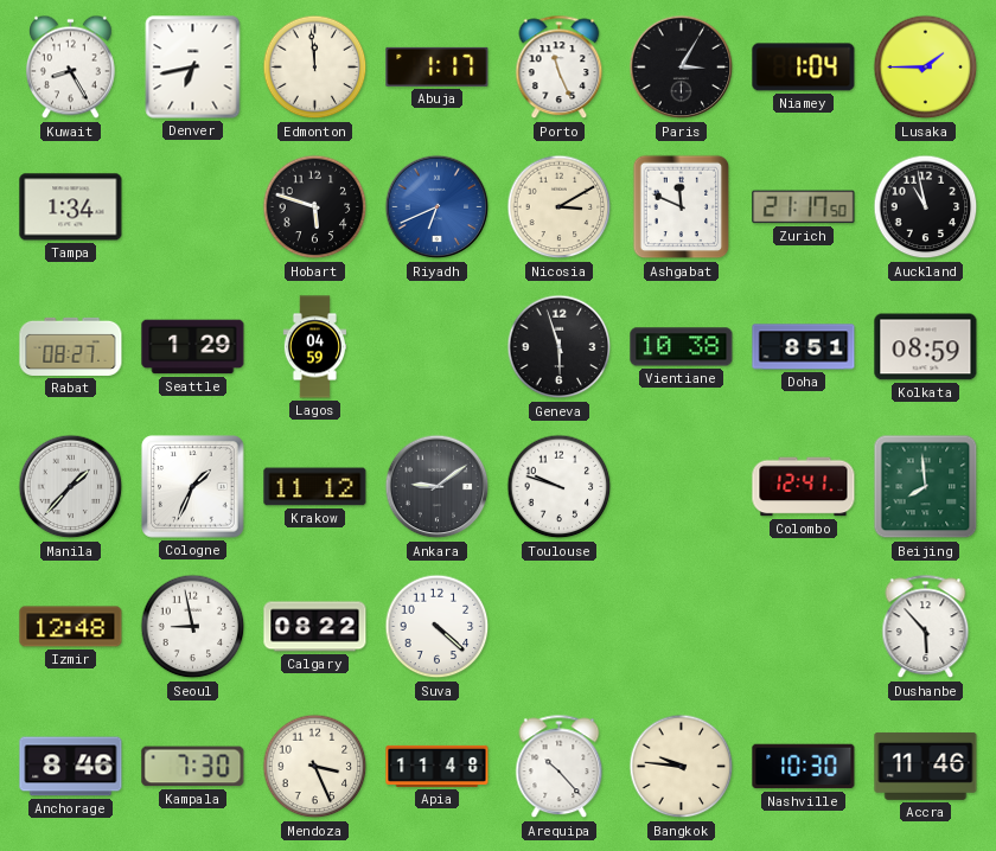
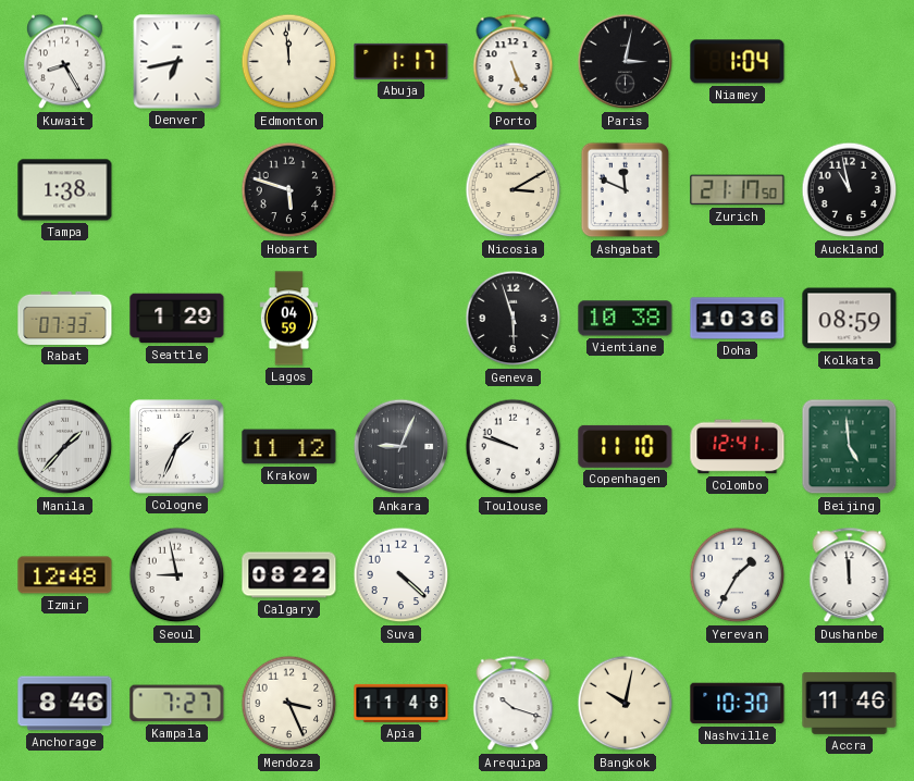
Porto: 11:26 -> 5:26
Paris: 3:05 -> 3:02
Lusaka: 1:45 -> none
Tampa: 1:34 -> 1:38
Riyadh: 6:41 -> none
Rabat: 08:27 -> 07:33
Doha: 8:51 -> 10:36
Ankara: 9:09 -> 9:04
Copenhagen: none -> 11:10
Beijing: 7:59 -> 4:59
Yerevan: none -> 1:35
Dushanbe: 5:53 -> 11:59
Kampala: 7:30 -> 7:27
Arequipa: 10:23 -> 10:18
Bangkok: 9:46 -> 10:02
